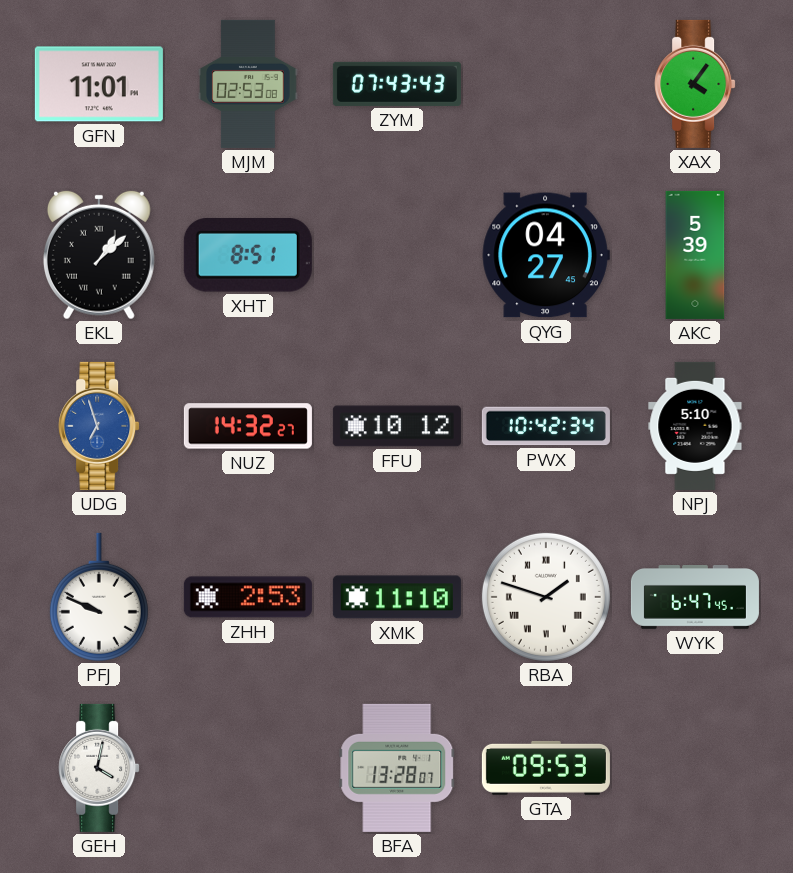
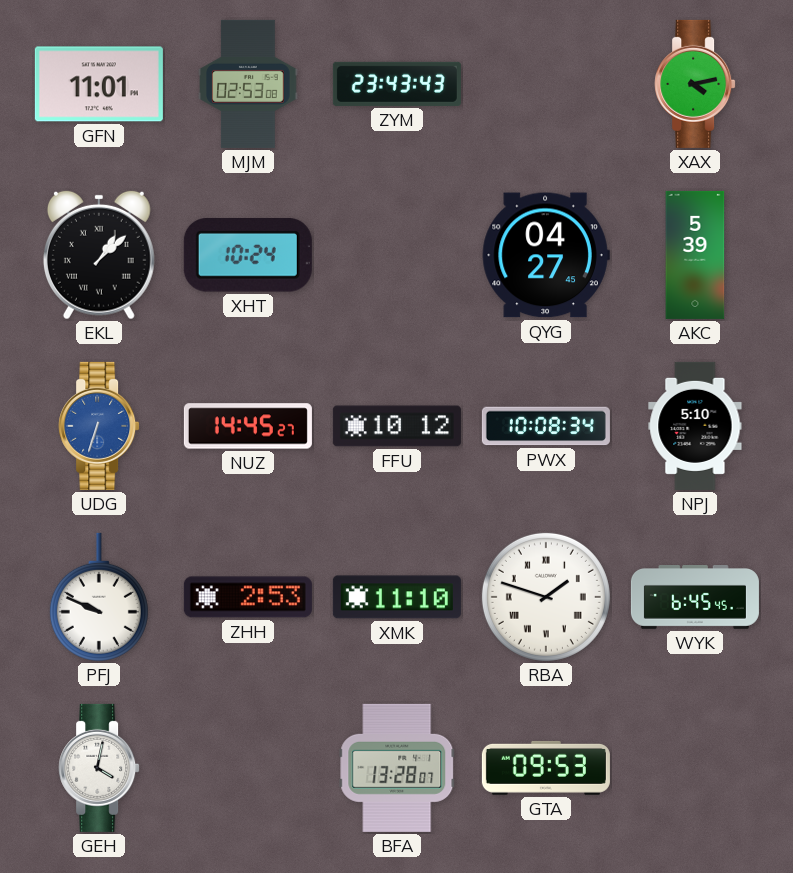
ZYM: 07:43 -> 23:43
XAX: 4:06 -> 4:13
XHT: 8:51 -> 10:24
UDG: 6:57 -> 6:33
NUZ: 14:32 -> 14:45
PWX: 10:42 -> 10:08
WYK: 6:47 -> 6:45
